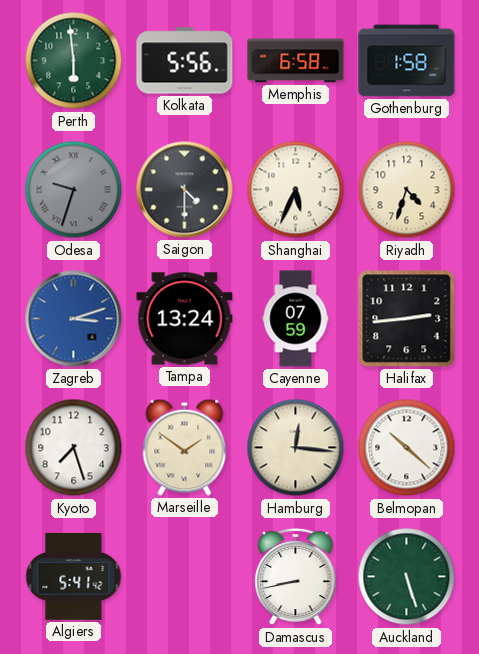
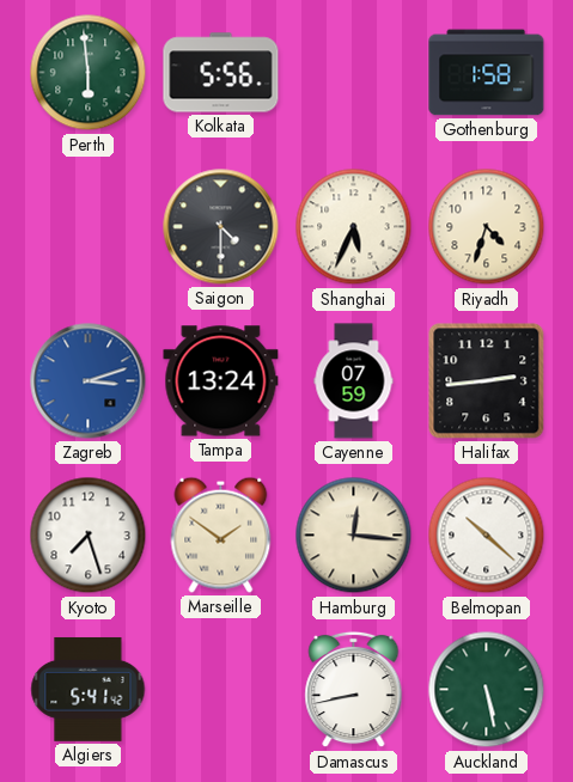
Memphis: 6:58 -> none
Odesa: 9:33 -> none
Auckland: 5:27 -> 5:28
